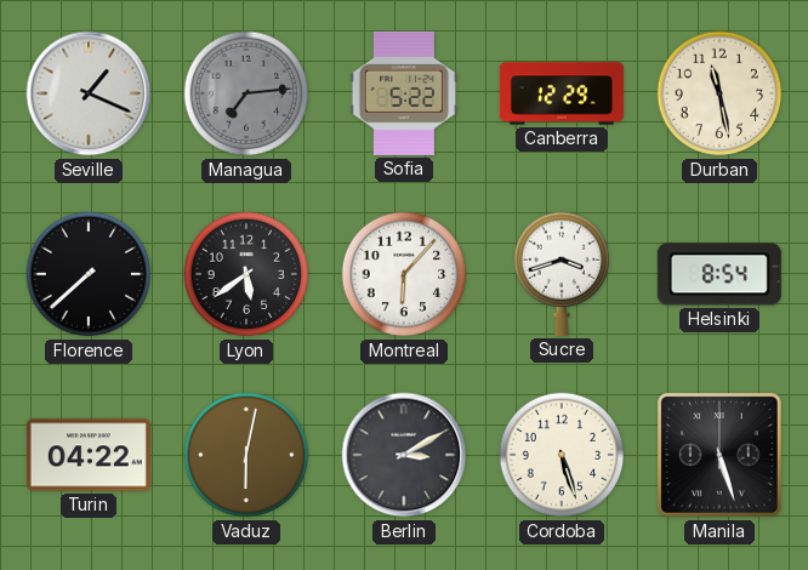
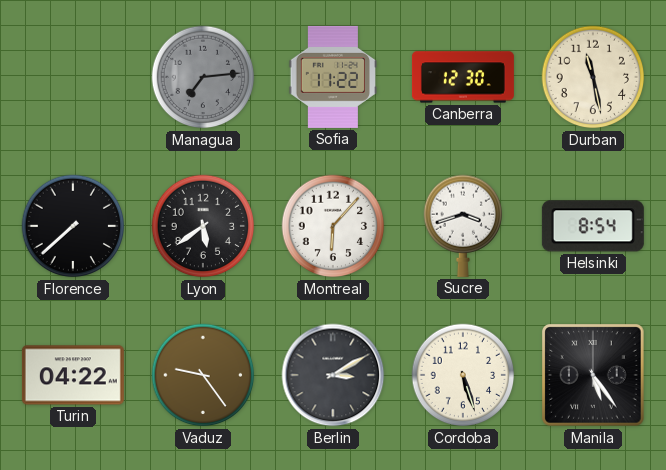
Seville: 1:19 -> none
Sofia: 5:22 -> 11:22
Canberra: 12:29 -> 12:30
Vaduz: 6:02 -> 9:24
Manila: 5:27 -> 5:24
